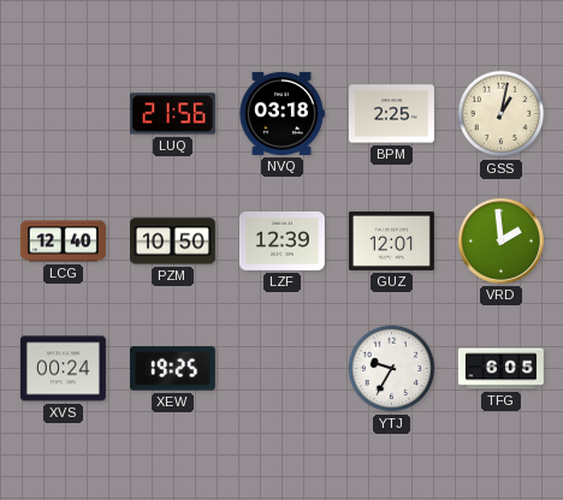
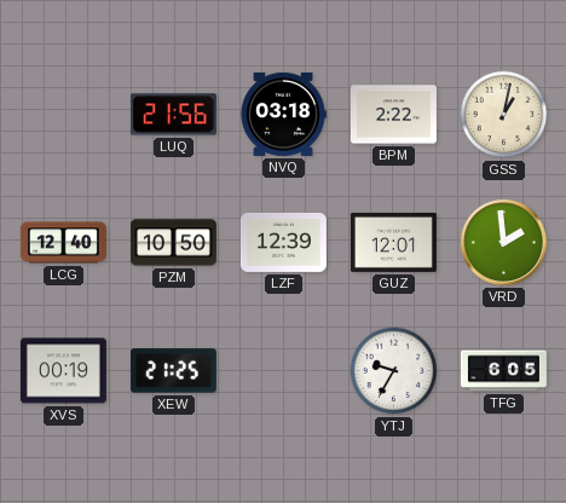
BPM: 2:25 -> 2:22
XVS: 00:24 -> 00:19
XEW: 19:25 -> 21:25
